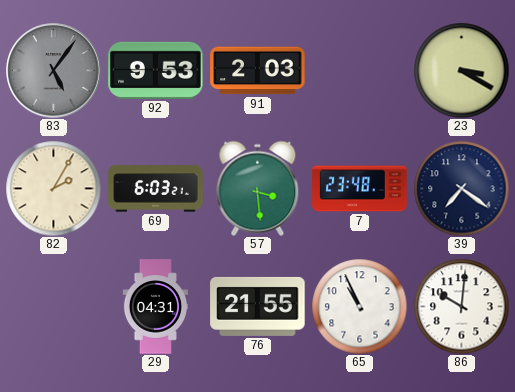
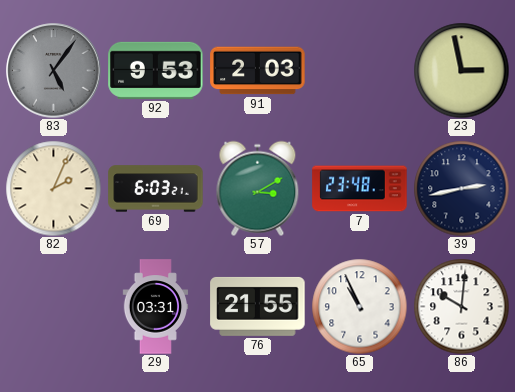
23: 3:20 -> 2:58
82: 2:05 -> 2:04
57: 3:29 -> 3:10
39: 7:21 -> 2:43
29: 04:31 -> 03:31
